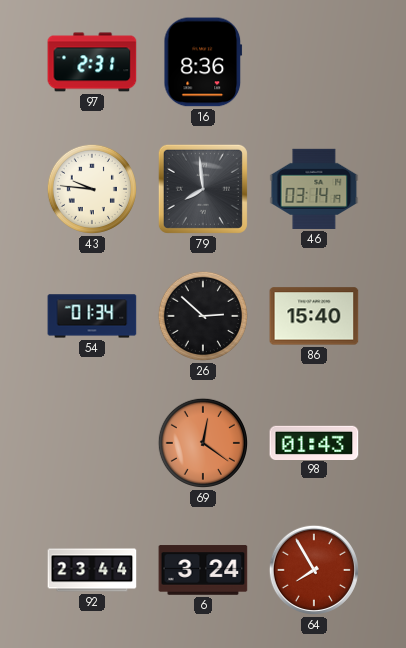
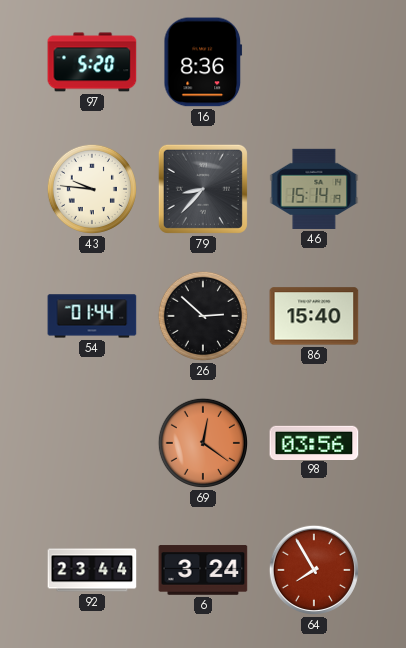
97: 2:31 -> 5:20
79: 7:59 -> 8:37
46: 03:14 -> 15:14
54: 01:34 -> 01:44
98: 01:43 -> 03:56
